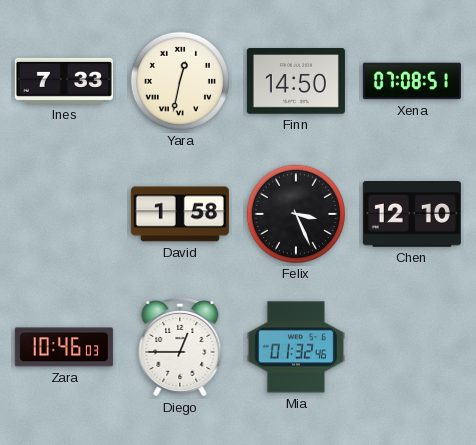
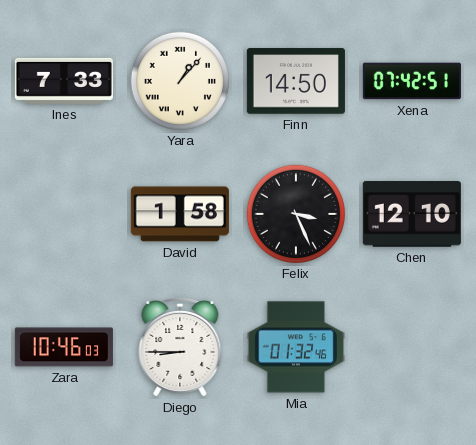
Yara: 12:32 -> 1:07
Xena: 07:08 -> 07:42
Diego: 12:45 -> 8:45
